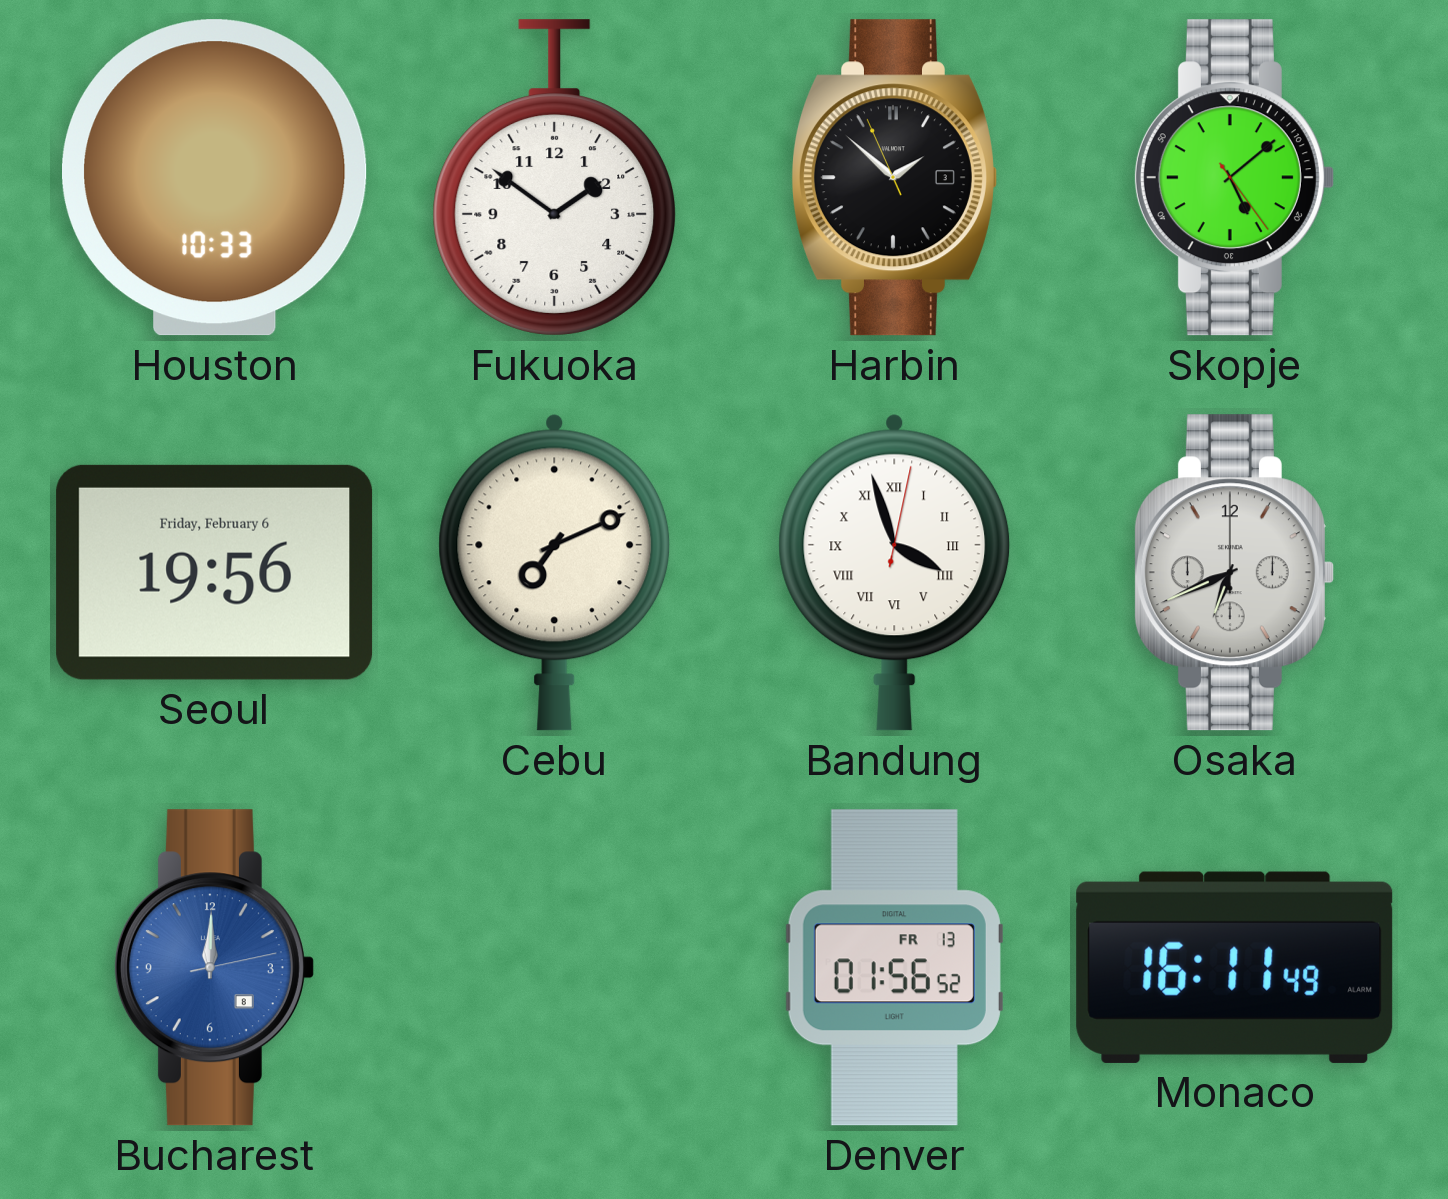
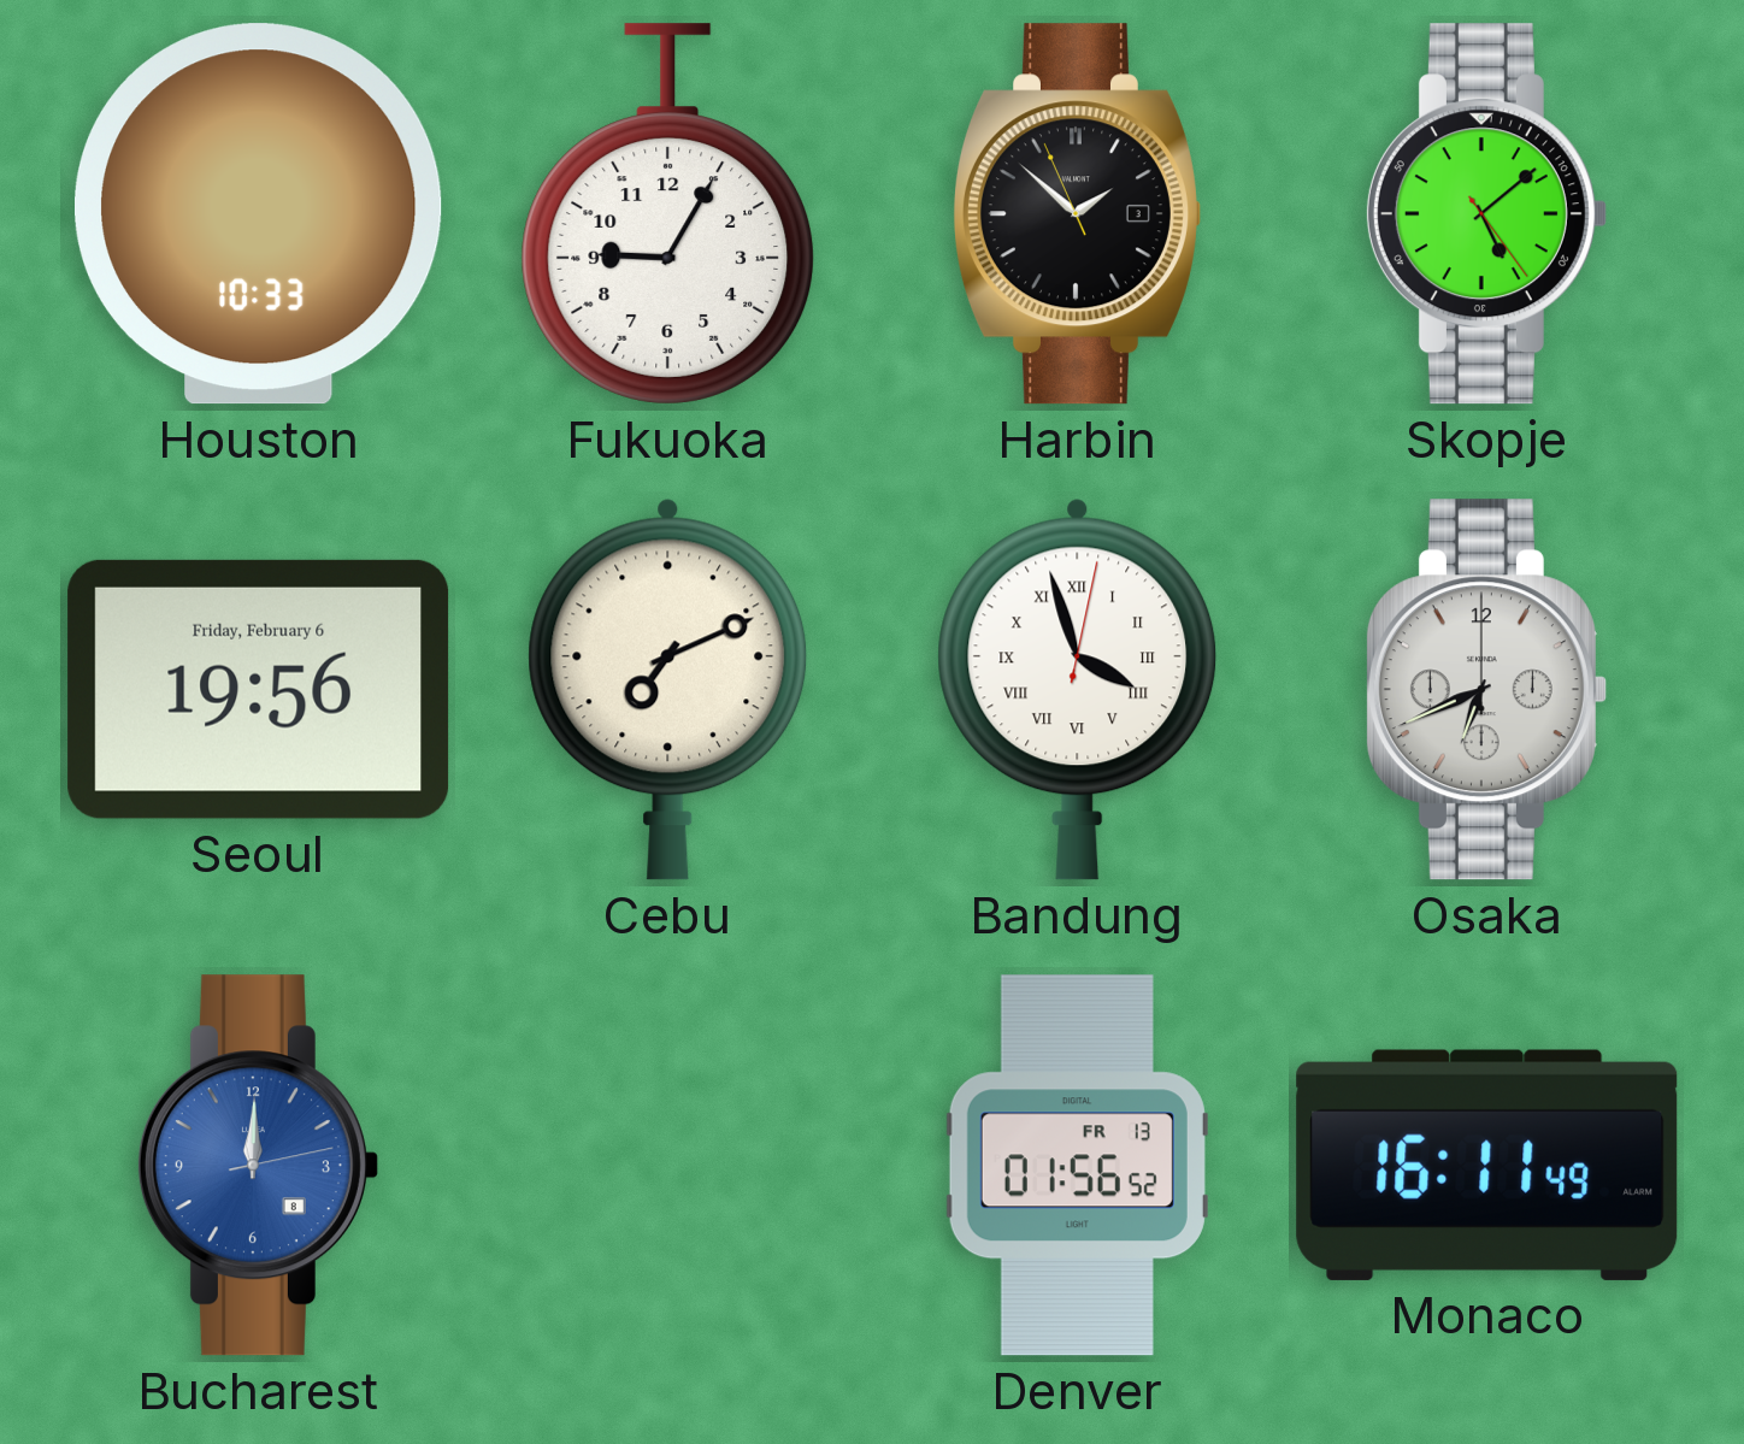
Fukuoka: 1:51 -> 9:05
